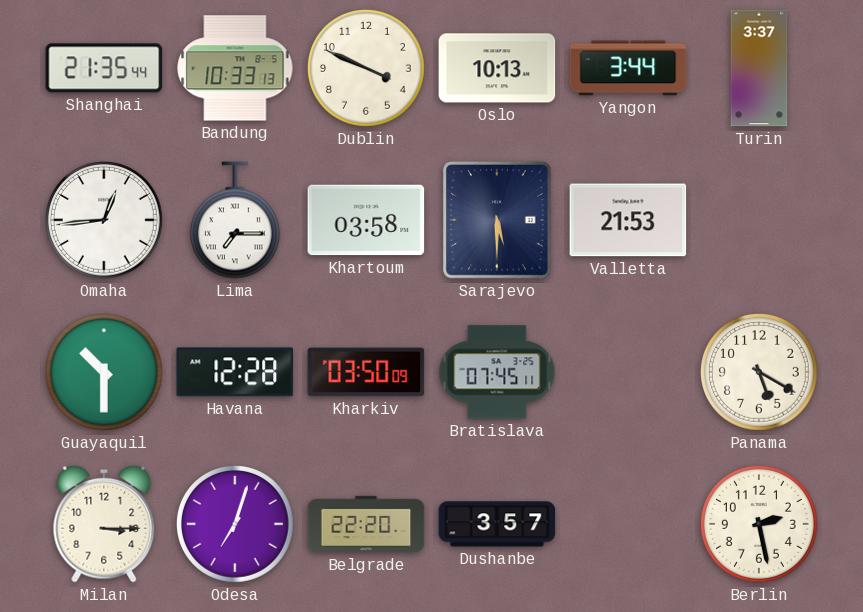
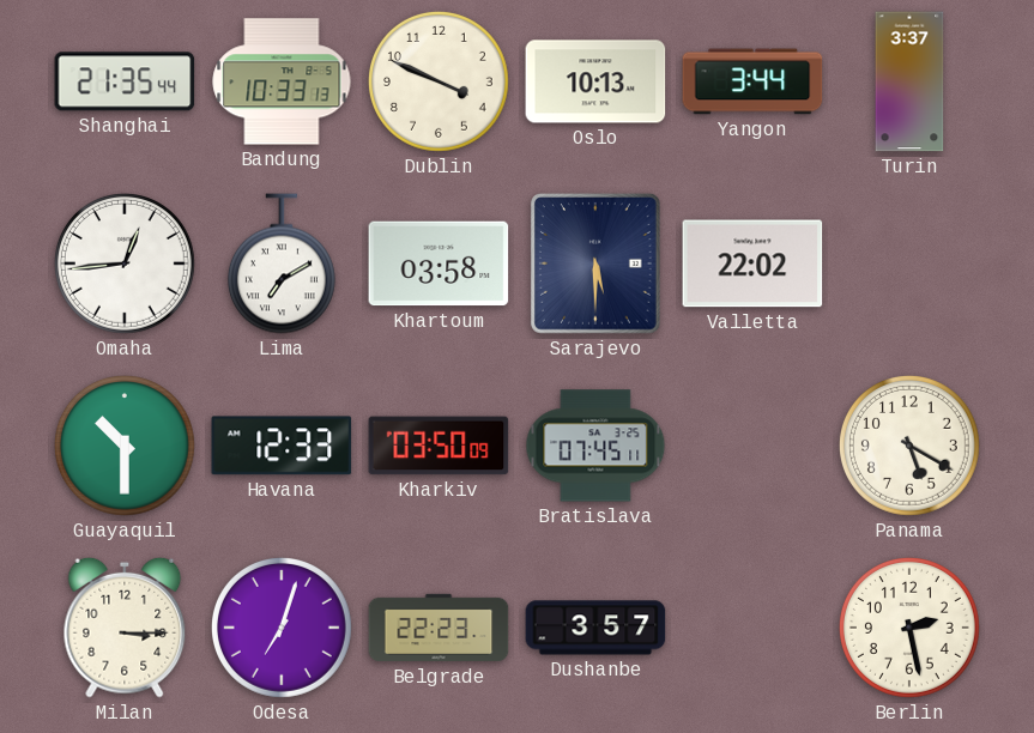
Lima: 7:15 -> 7:10
Valletta: 21:53 -> 22:02
Havana: 12:28 -> 12:33
Belgrade: 22:20 -> 22:23
